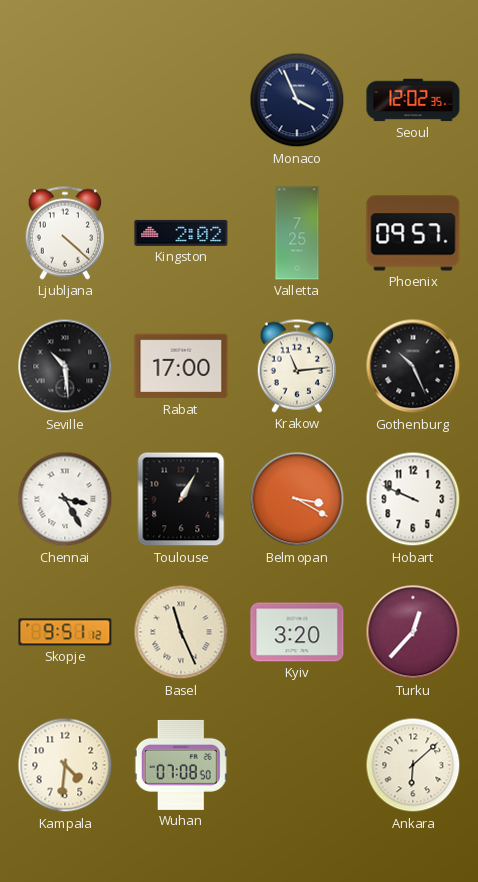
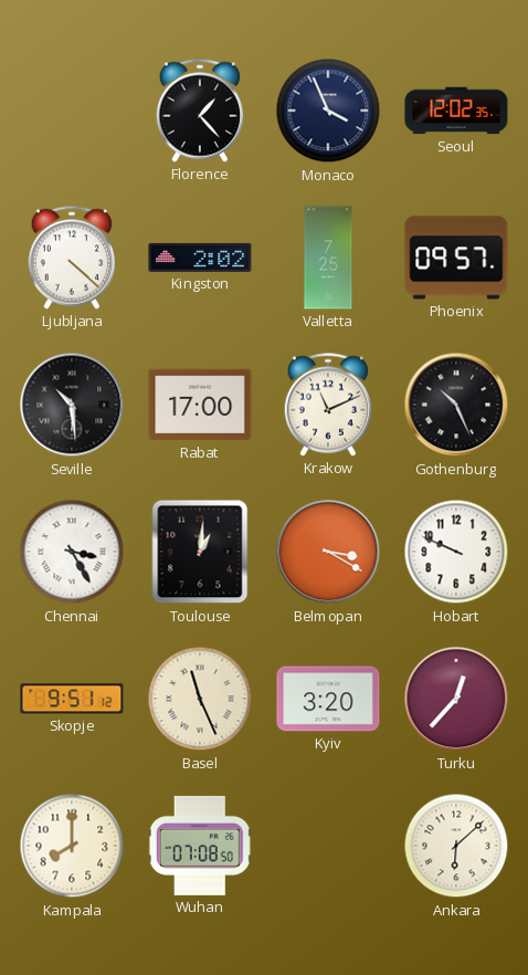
Florence: none -> 1:23
Krakow: 11:14 -> 11:11
Toulouse: 1:05 -> 1:01
Kampala: 4:31 -> 8:00
